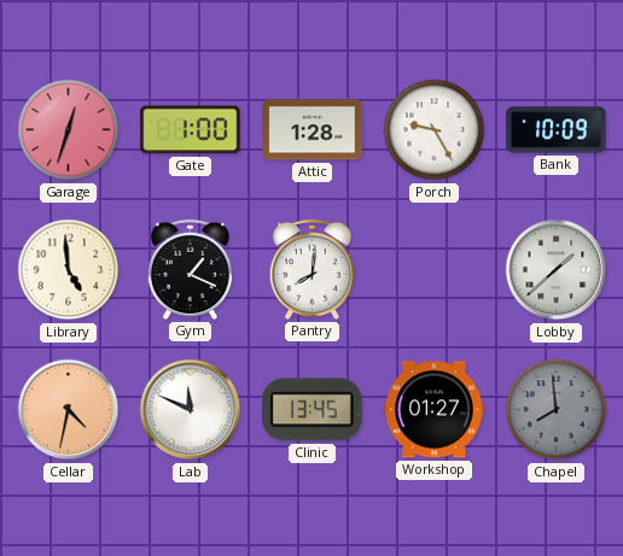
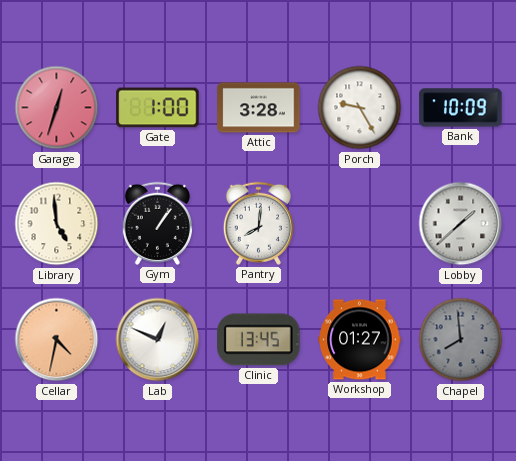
Attic: 1:28 -> 3:28
Gym: 1:19 -> 1:06
Lab: 11:49 -> 12:49
